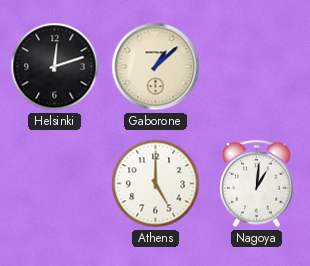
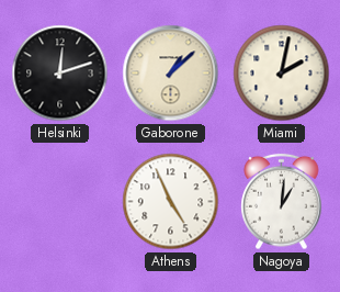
Miami: none -> 2:02
Athens: 5:00 -> 4:56
